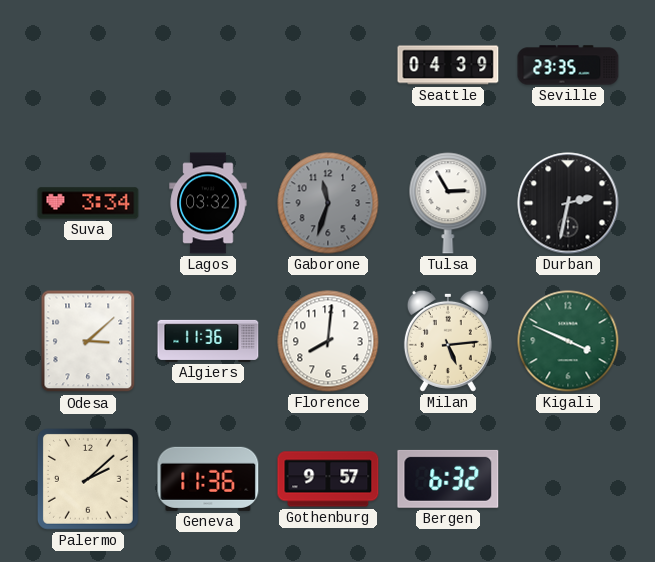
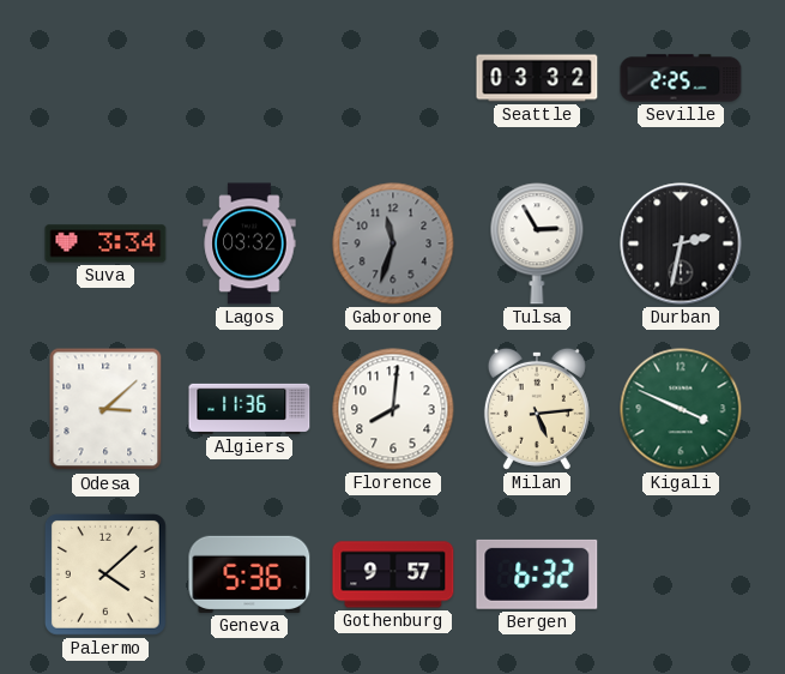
Seattle: 04:39 -> 03:32
Seville: 23:35 -> 2:25
Palermo: 2:08 -> 4:08
Geneva: 11:36 -> 5:36
